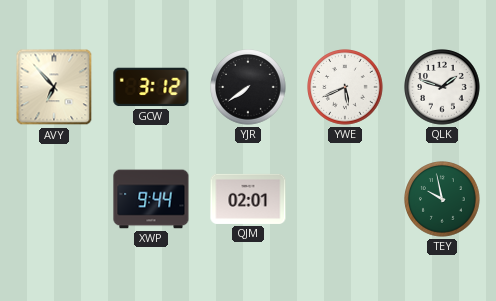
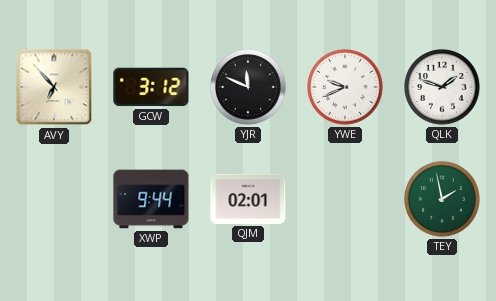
YJR: 7:39 -> 11:49
YWE: 5:41 -> 9:41
TEY: 9:58 -> 1:58
